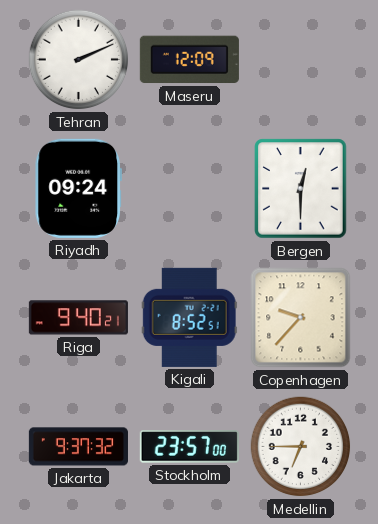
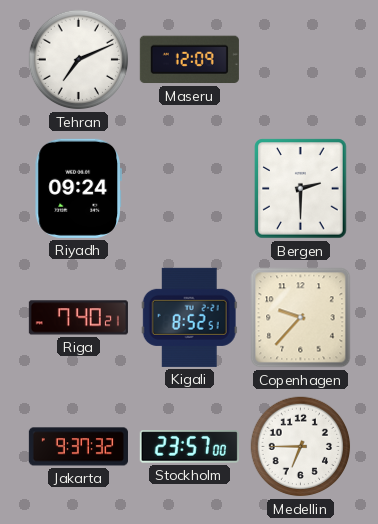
Tehran: 2:11 -> 7:11
Bergen: 12:30 -> 2:30
Riga: 9:40 -> 7:40
